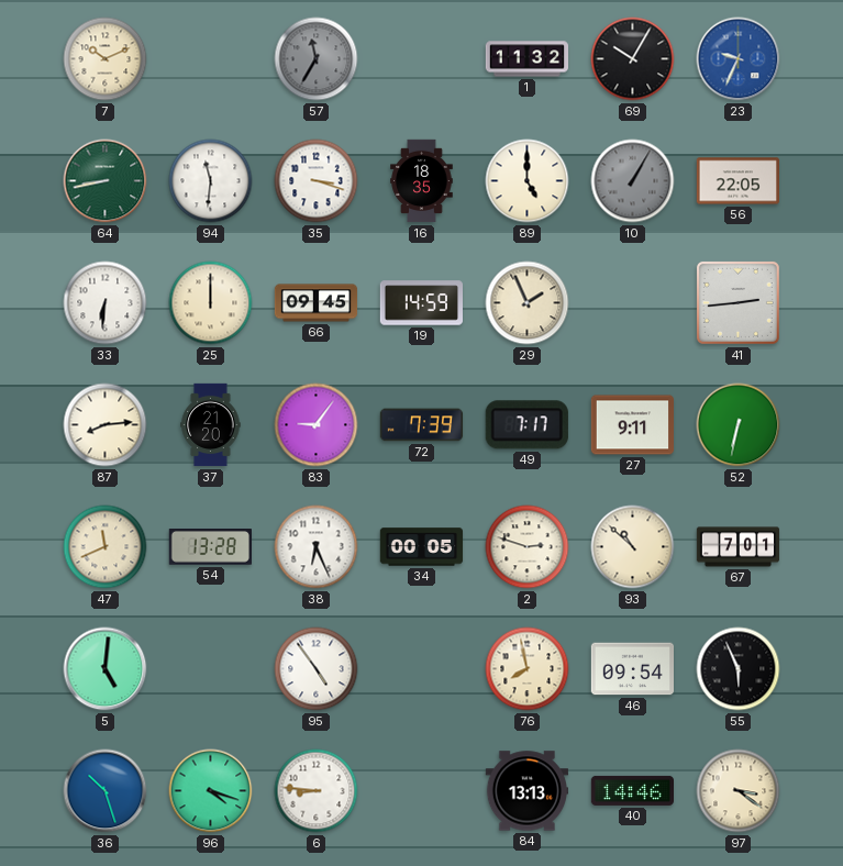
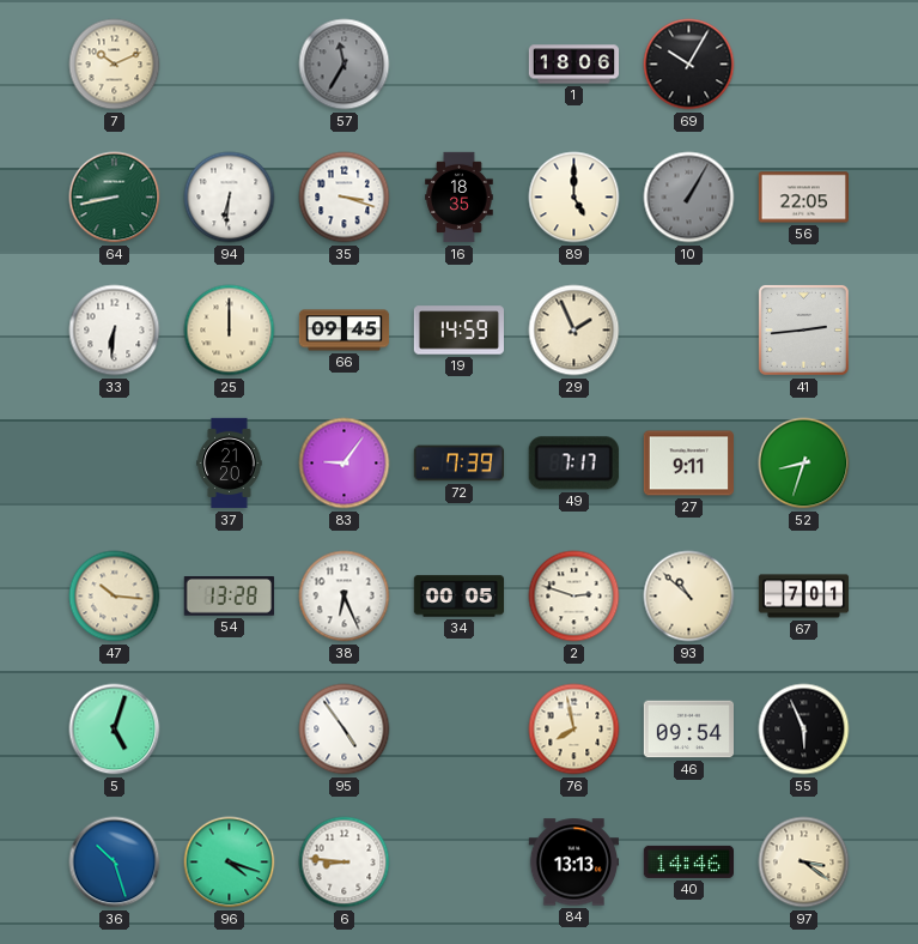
1: 11:32 -> 18:06
23: 9:34 -> none
94: 11:31 -> 6:31
87: 8:14 -> none
52: 6:32 -> 8:33
47: 11:41 -> 10:16
5: 5:01 -> 5:03
